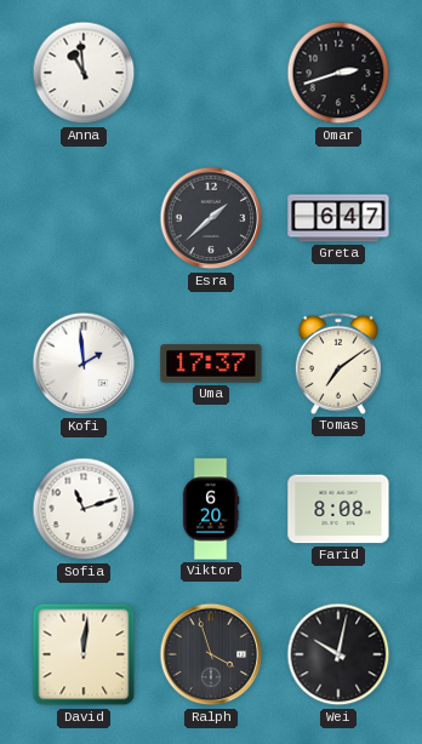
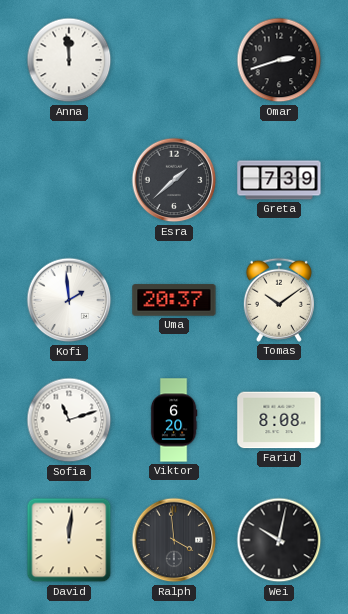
Anna: 10:59 -> 11:59
Greta: 6:47 -> 7:39
Uma: 17:37 -> 20:37
Tomas: 7:09 -> 10:09
Ralph: 3:57 -> 3:59
